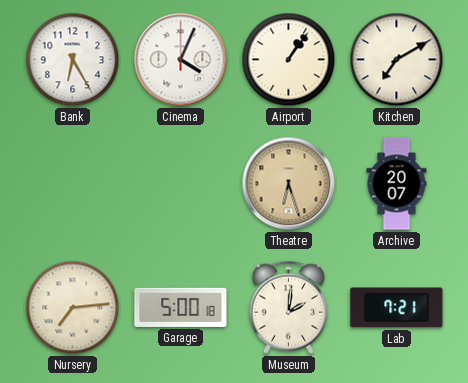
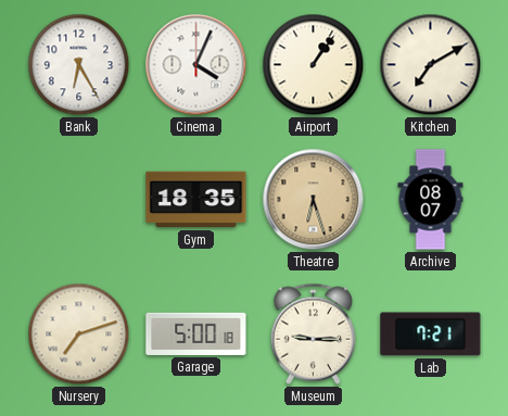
Gym: none -> 18:35
Archive: 20:07 -> 08:07
Nursery: 7:14 -> 7:12
Museum: 2:01 -> 9:15
